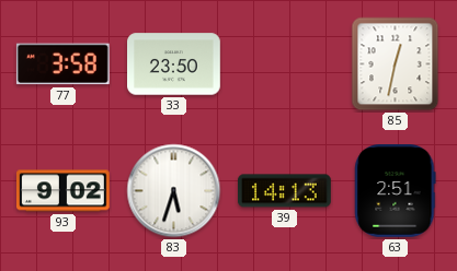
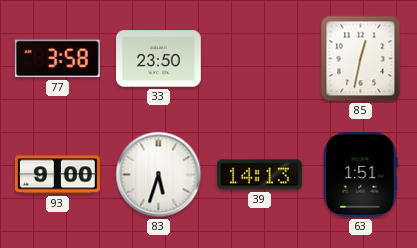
93: 9:02 -> 9:00
63: 2:51 -> 1:51
